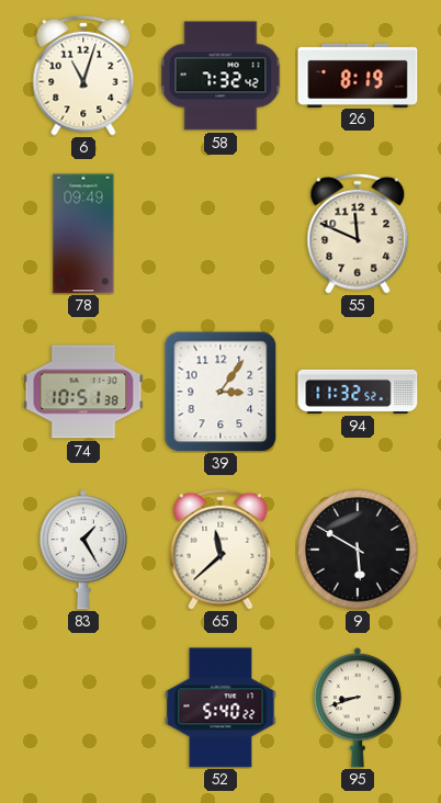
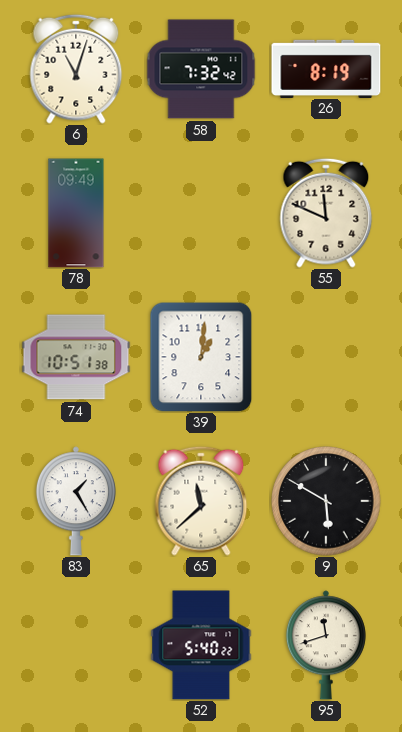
39: 3:06 -> 1:01
94: 11:32 -> none
95: 8:42 -> 11:42
